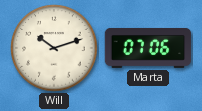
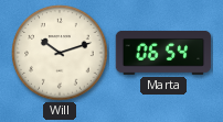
Marta: 07:06 -> 06:54
